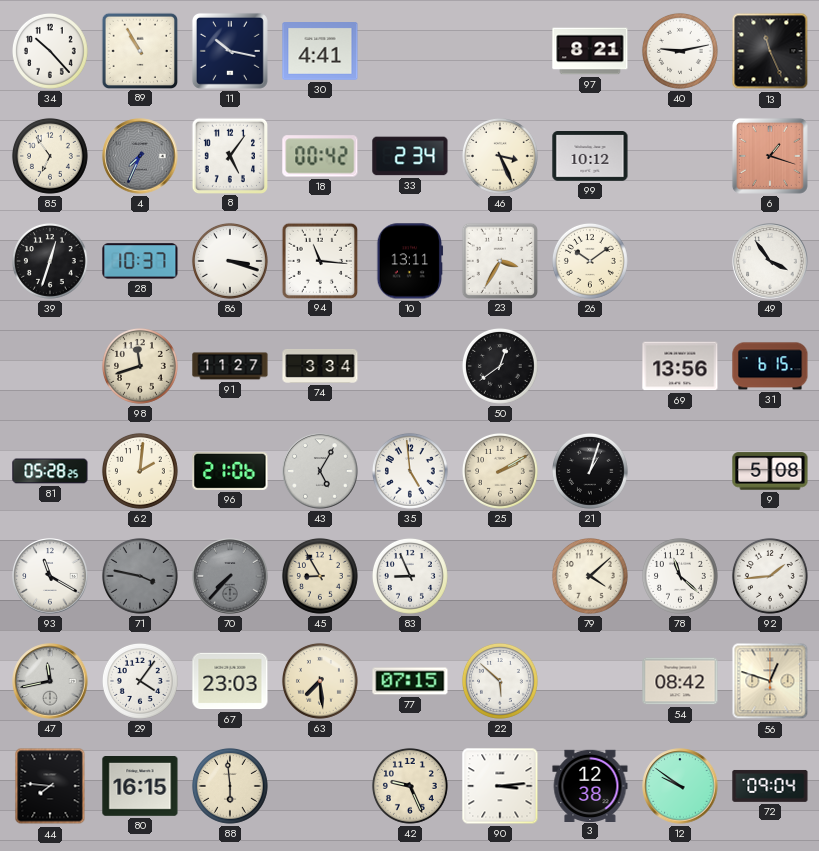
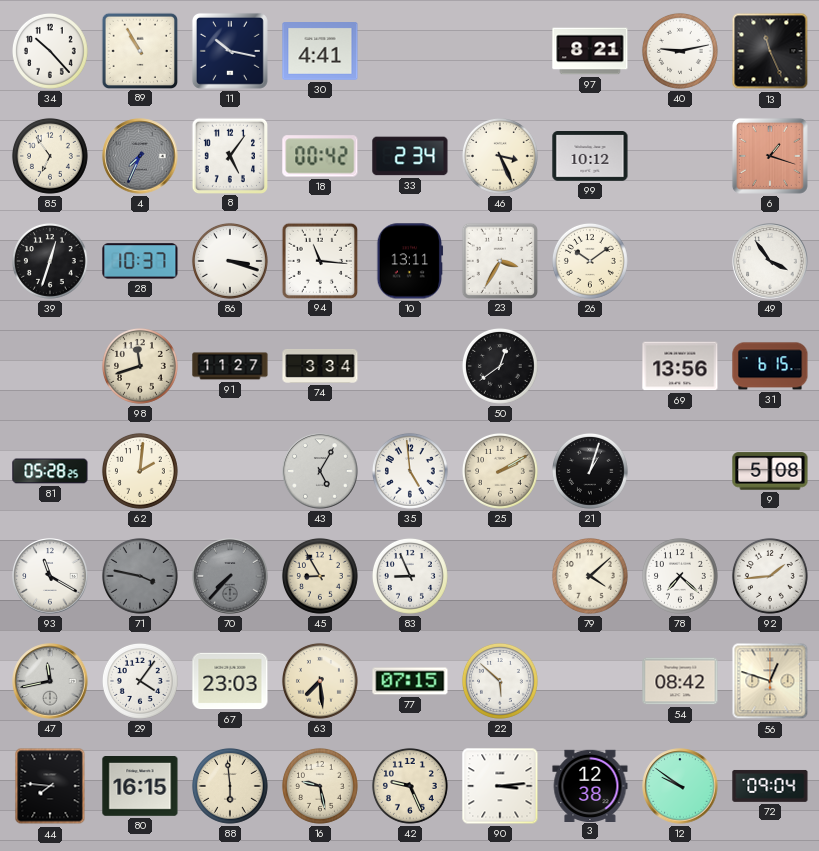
96: 21:06 -> none
78: 11:22 -> 7:22
16: none -> 9:28
